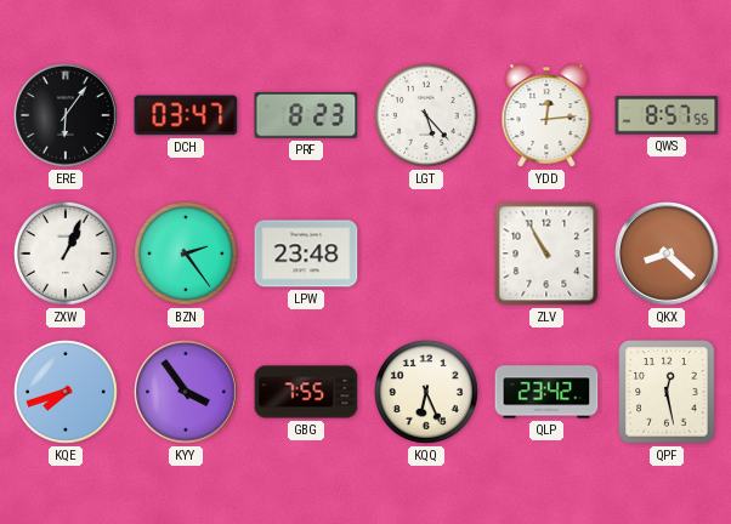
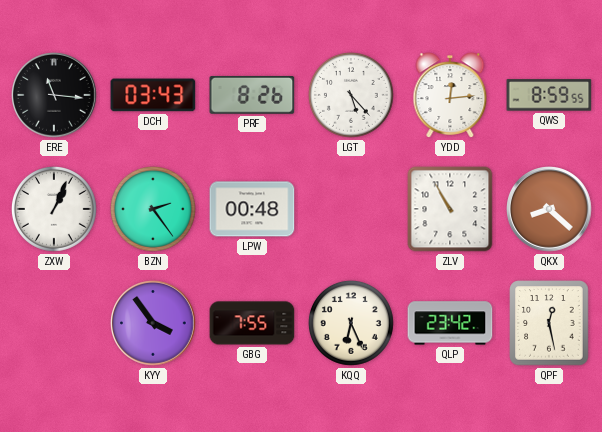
ERE: 6:06 -> 11:16
DCH: 03:47 -> 03:43
PRF: 8:23 -> 8:26
QWS: 8:57 -> 8:59
LPW: 23:48 -> 00:48
KQE: 7:42 -> none
